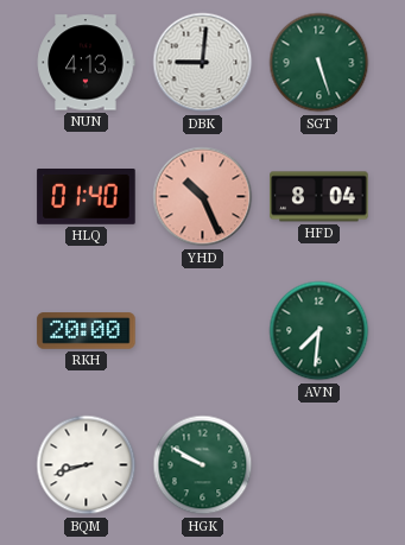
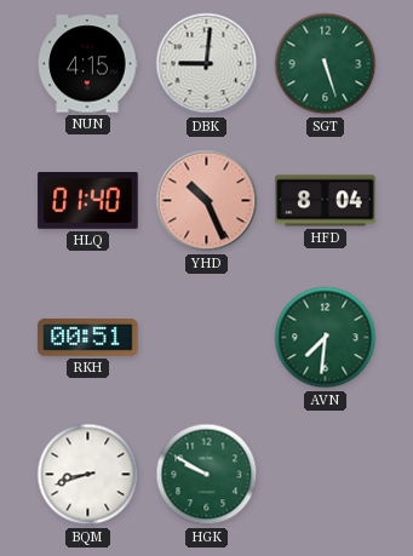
NUN: 4:13 -> 4:15
RKH: 20:00 -> 00:51
